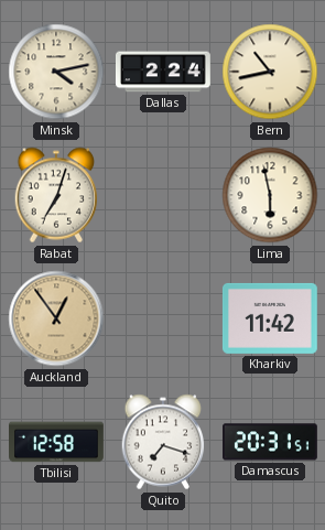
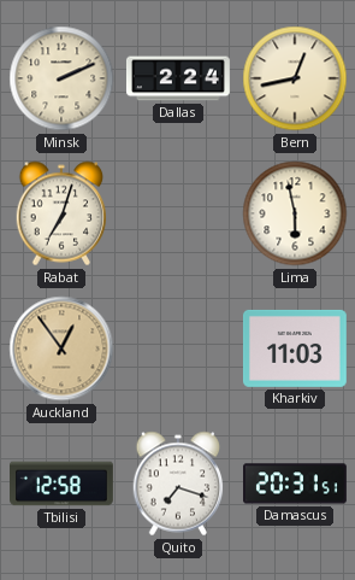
Minsk: 4:13 -> 2:11
Bern: 10:43 -> 12:43
Kharkiv: 11:42 -> 11:03
